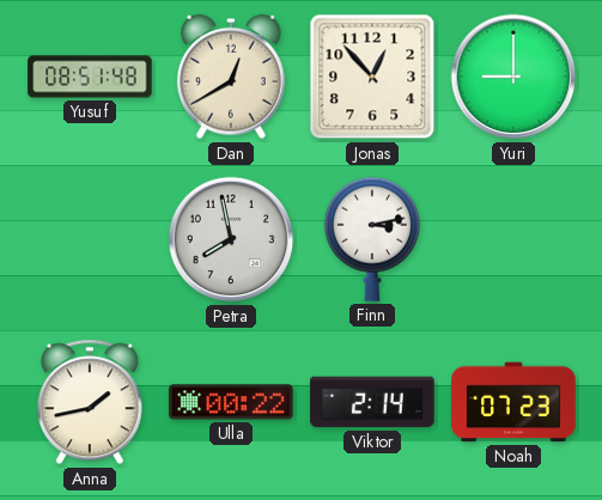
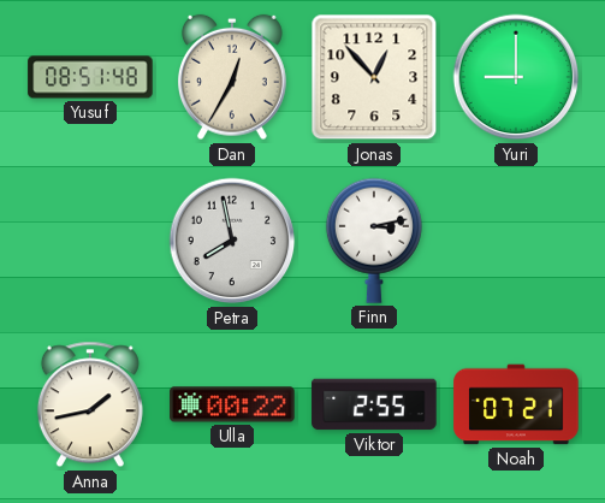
Dan: 12:40 -> 12:35
Viktor: 2:14 -> 2:55
Noah: 07:23 -> 07:21
